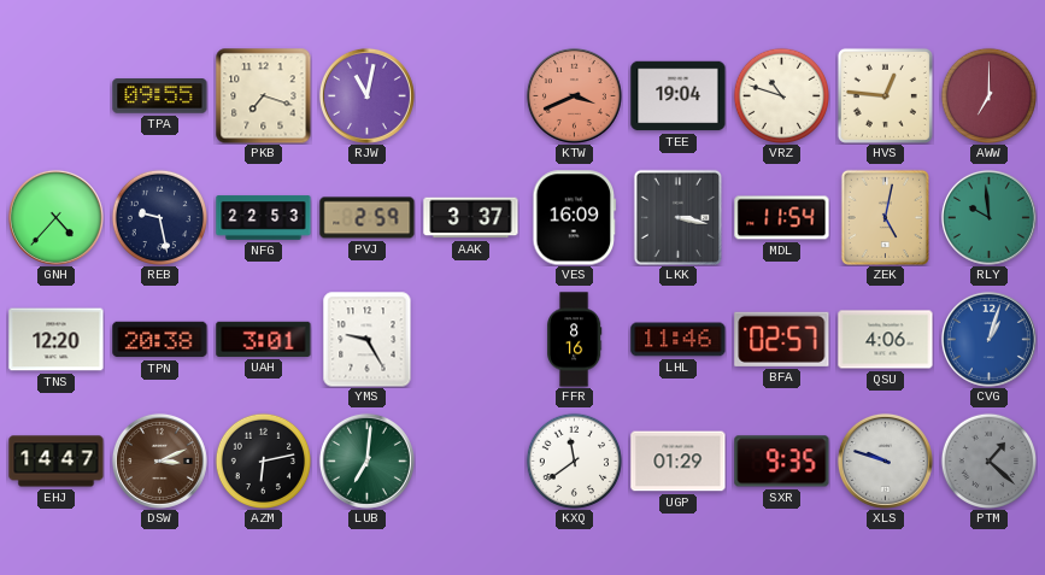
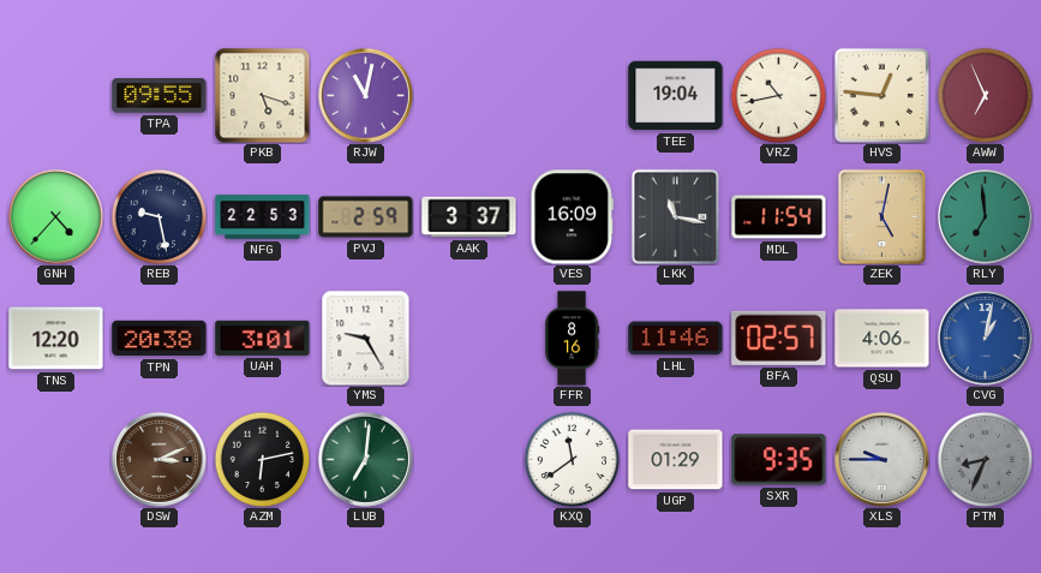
PKB: 7:18 -> 5:18
KTW: 3:41 -> none
VRZ: 10:48 -> 10:43
AWW: 7:00 -> 6:56
LKK: 3:17 -> 11:17
RLY: 9:59 -> 6:59
CVG: 1:03 -> 1:02
EHJ: 14:47 -> none
XLS: 9:48 -> 9:45
PTM: 1:22 -> 8:34
